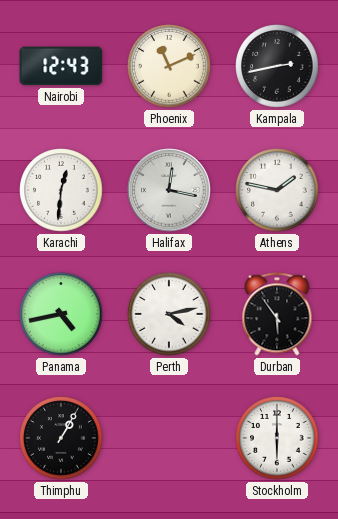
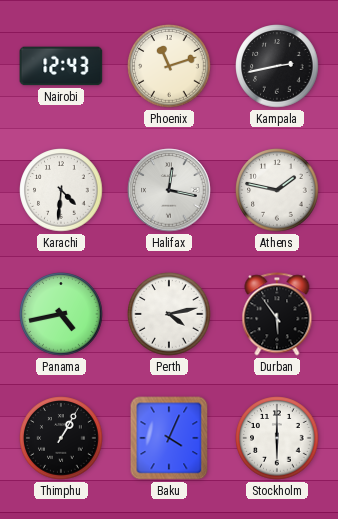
Phoenix: 11:11 -> 11:12
Karachi: 12:31 -> 4:31
Baku: none -> 4:04
